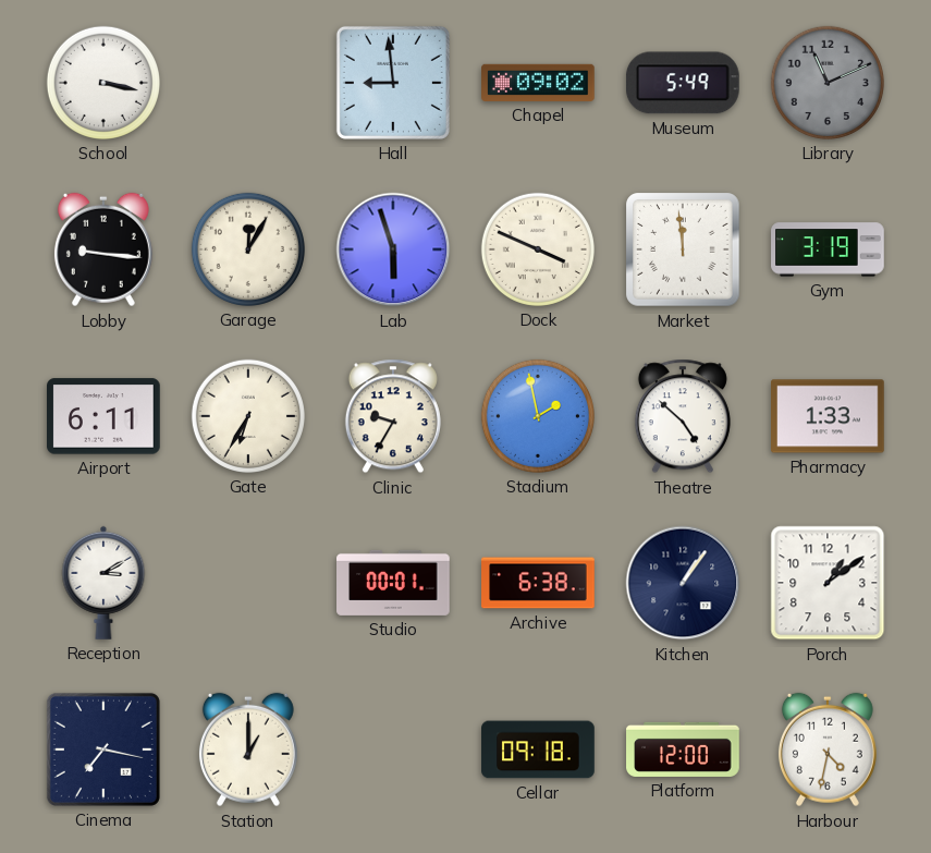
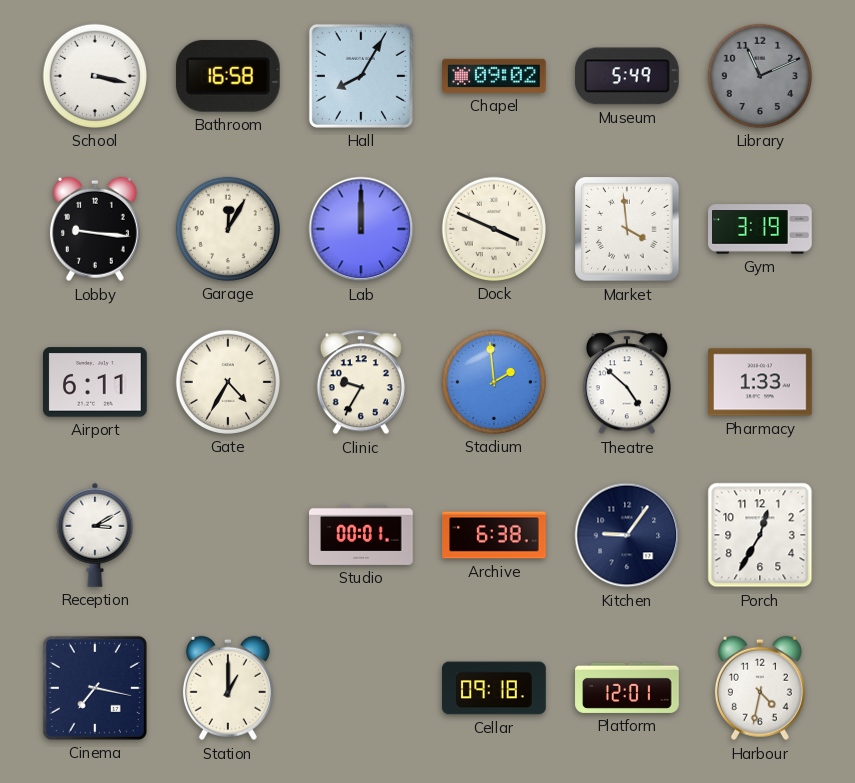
Bathroom: none -> 16:58
Hall: 8:59 -> 8:05
Lab: 5:57 -> 12:00
Market: 11:59 -> 3:59
Gate: 6:35 -> 4:35
Stadium: 1:58 -> 1:59
Kitchen: 1:06 -> 9:06
Porch: 1:09 -> 12:35
Platform: 12:00 -> 12:01
